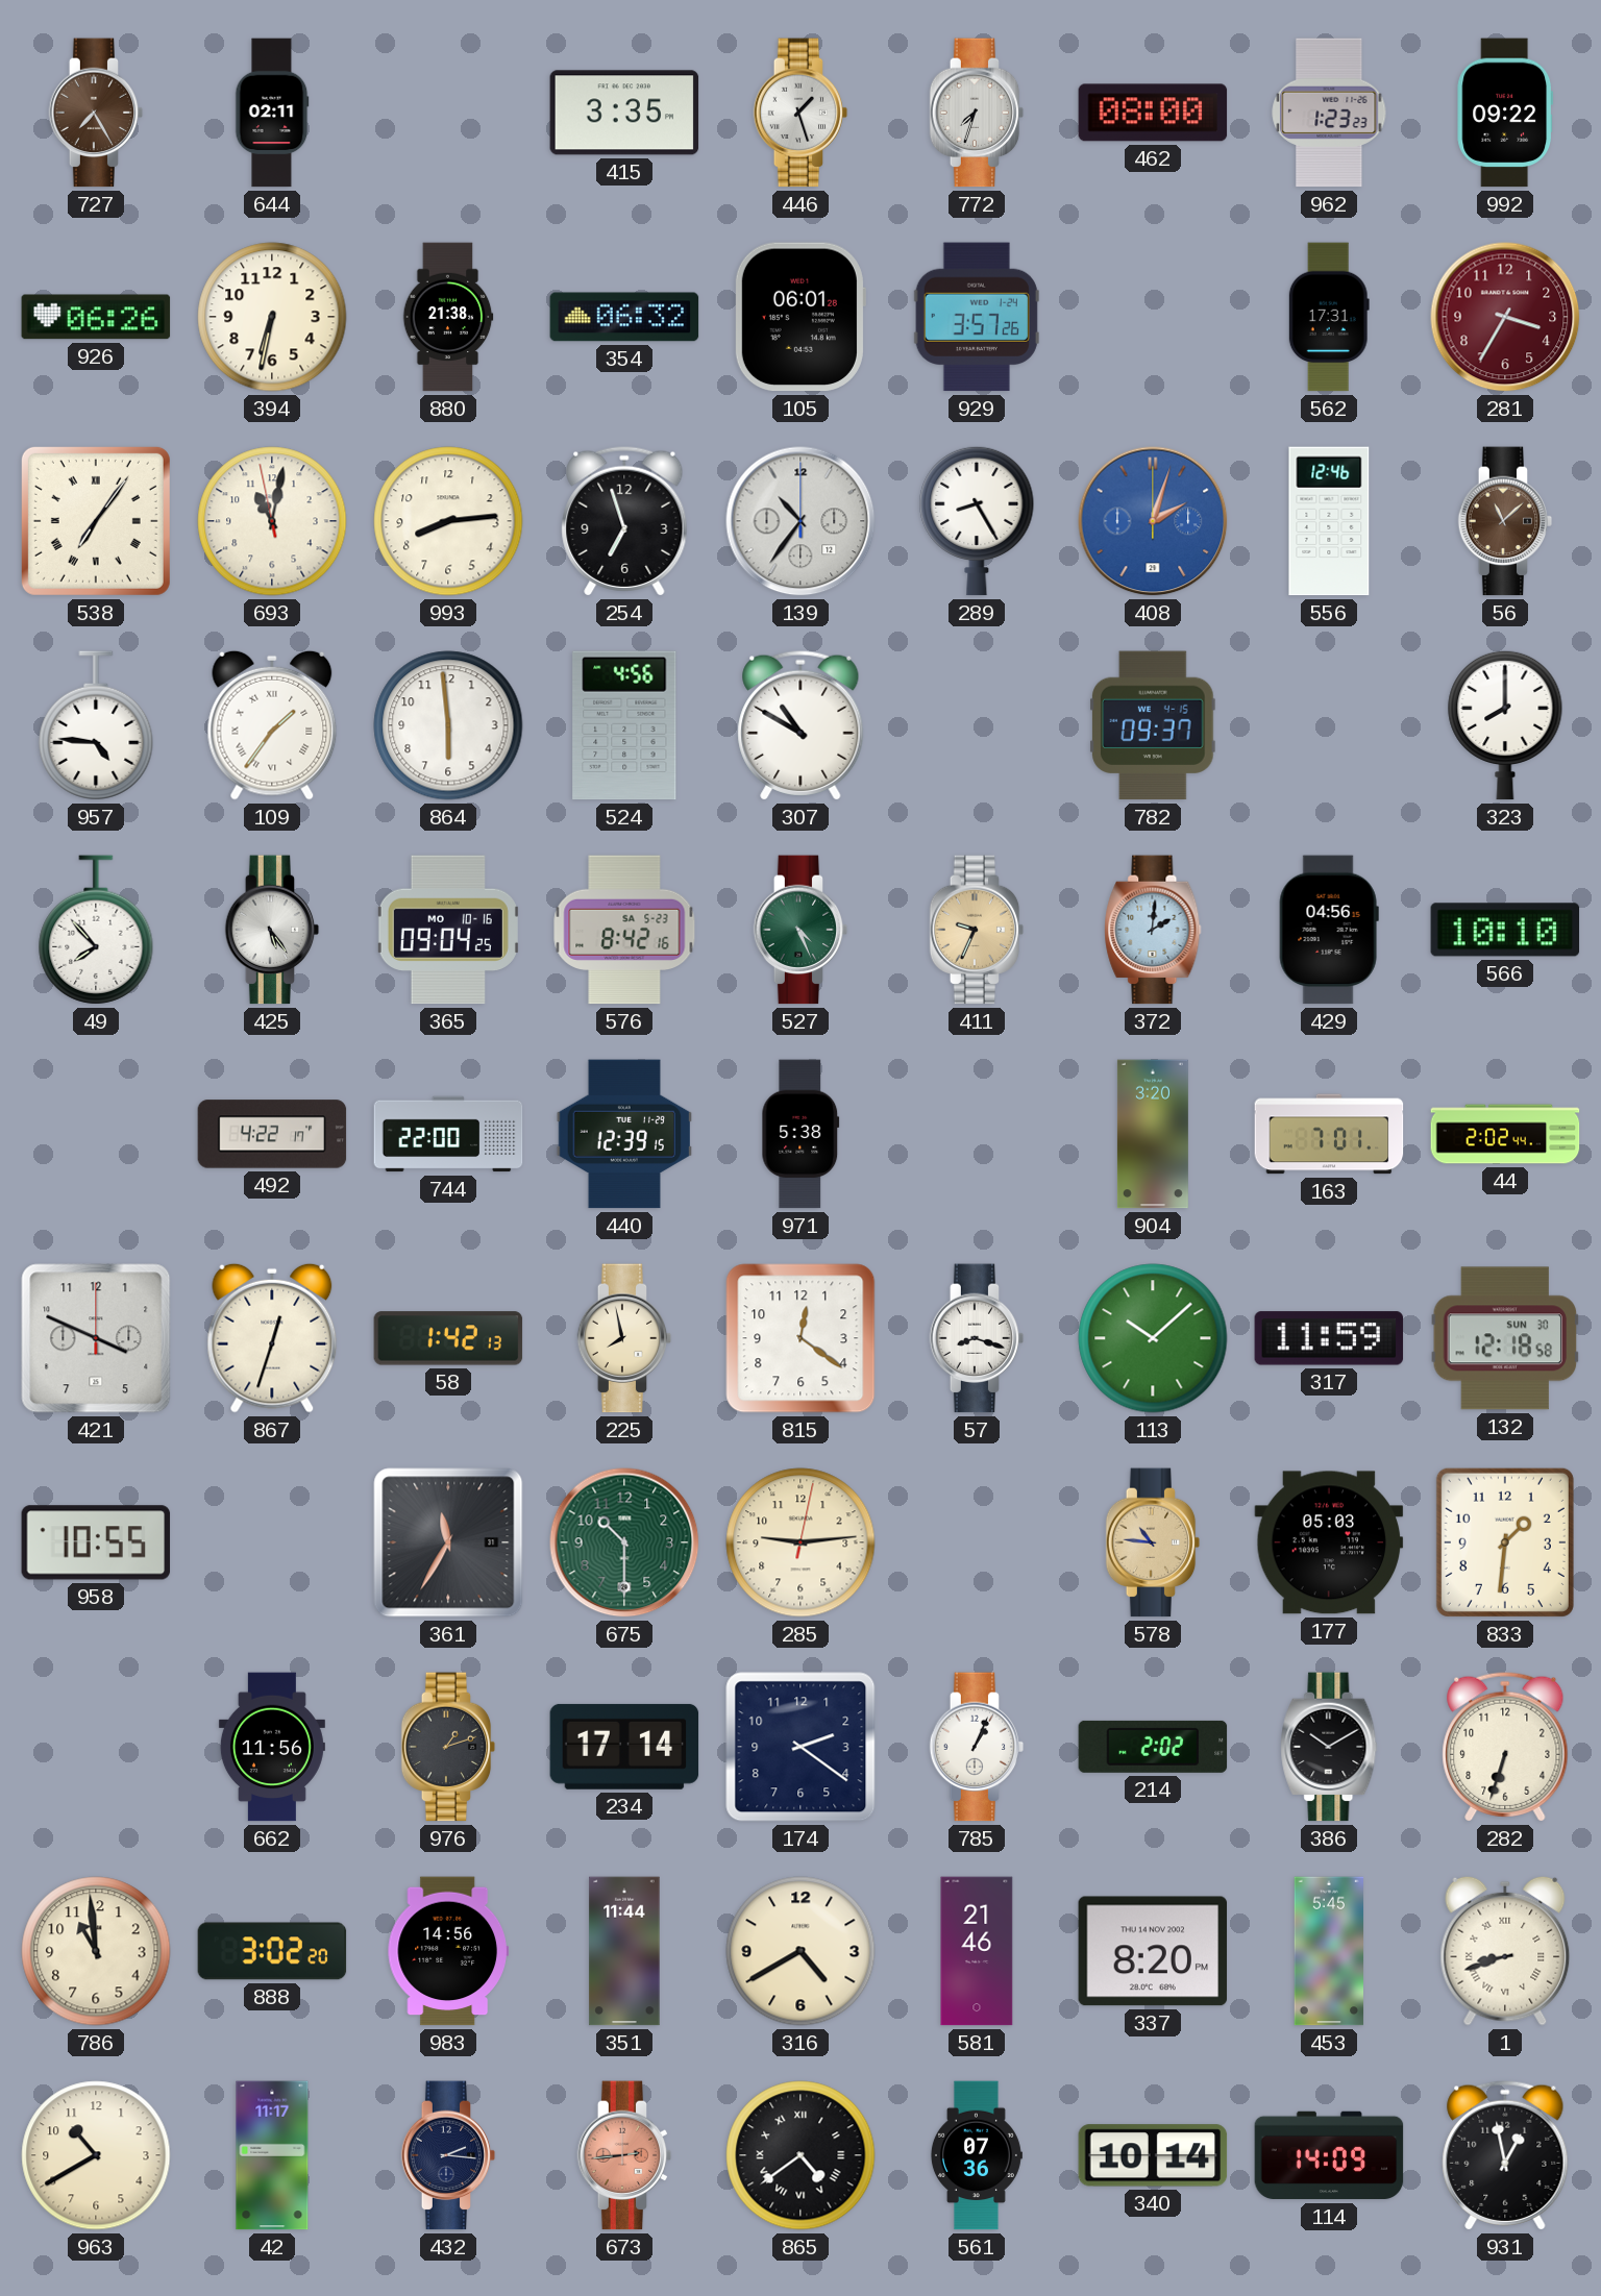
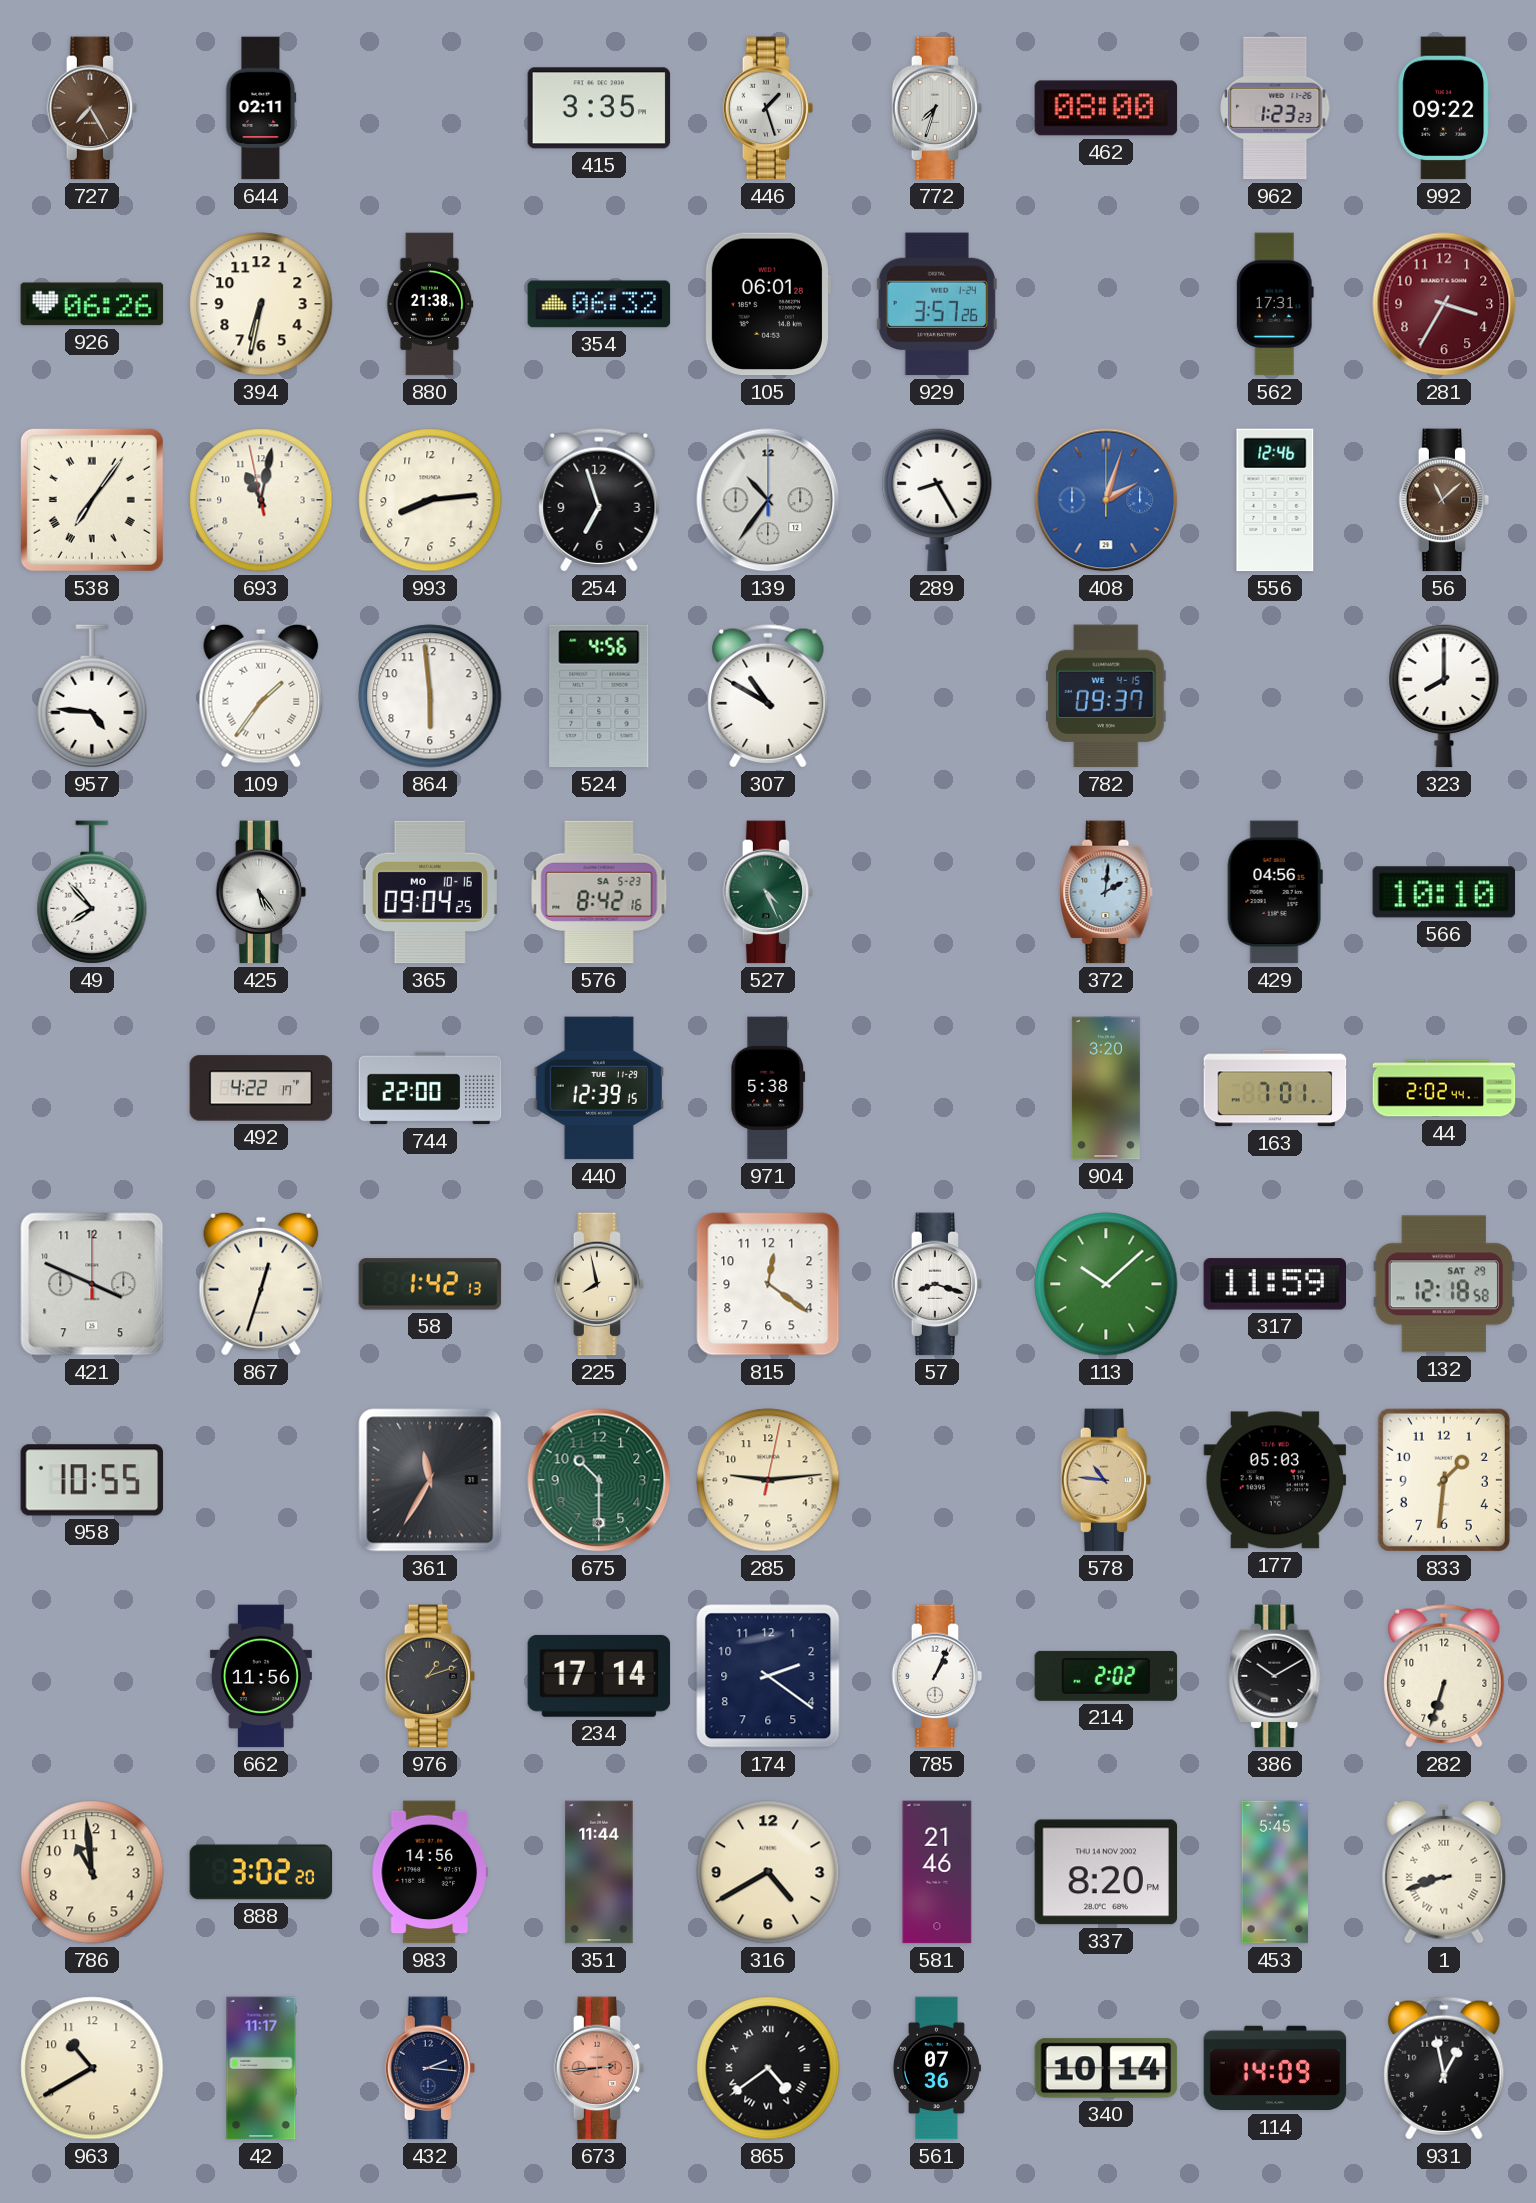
411: 9:34 -> none
132 date: SUN 30 -> SAT 29
